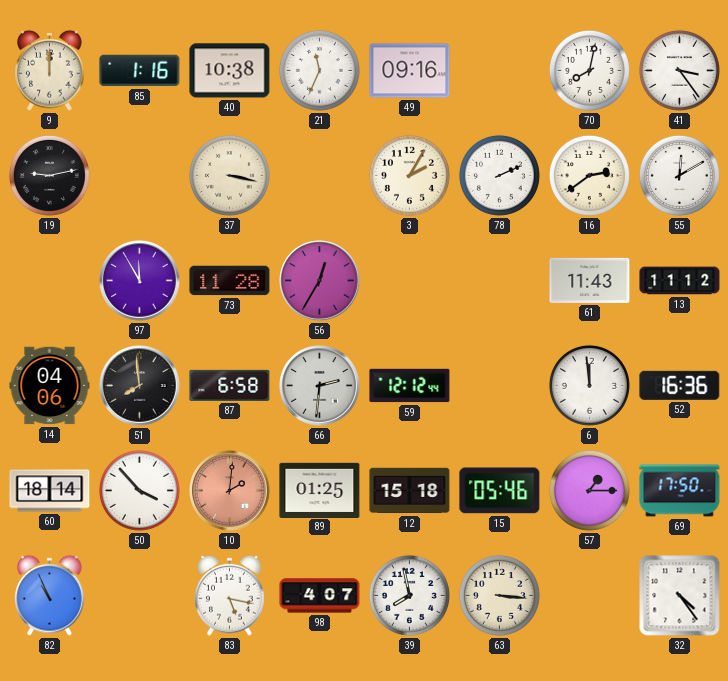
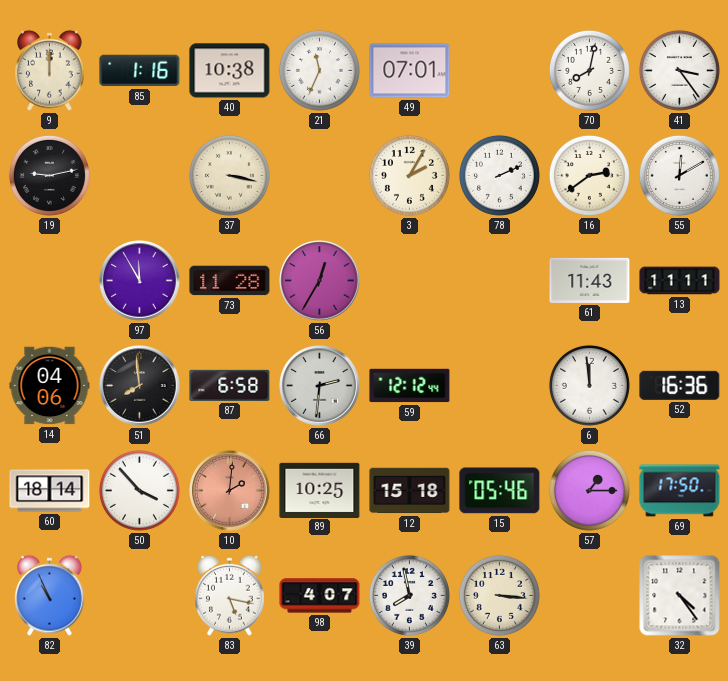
49: 09:16 -> 07:01
13: 11:12 -> 11:11
89: 01:25 -> 10:25
